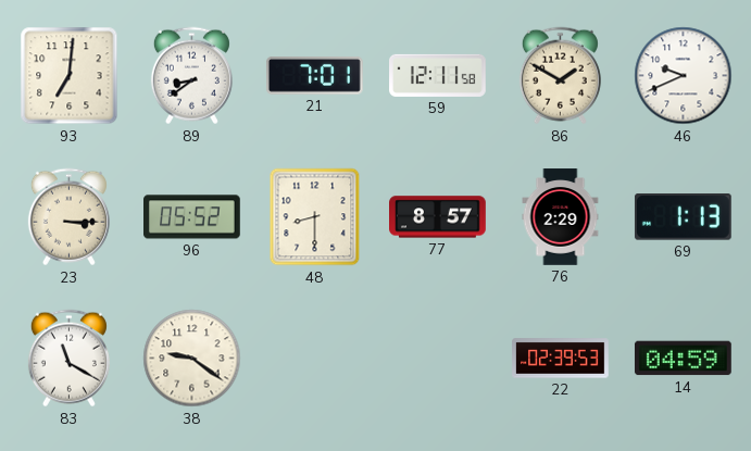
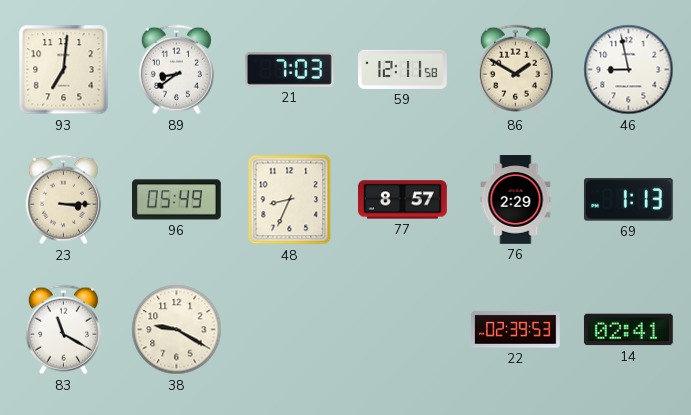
21: 7:01 -> 7:03
46: 9:41 -> 8:58
96: 05:52 -> 05:49
48: 8:30 -> 8:34
38: 9:21 -> 9:20
14: 04:59 -> 02:41
